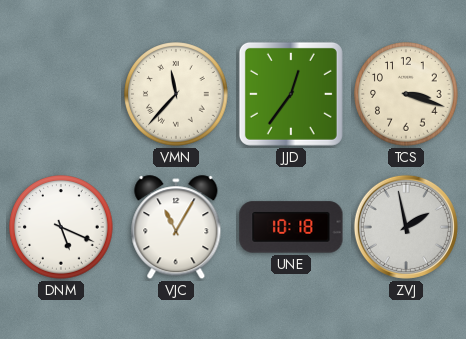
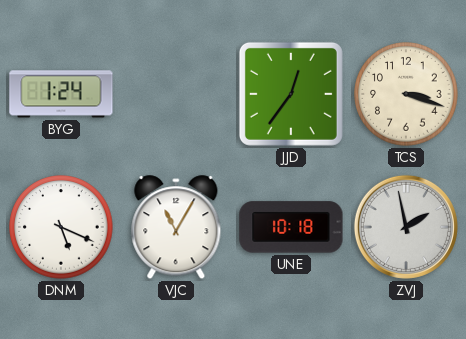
BYG: none -> 1:24
VMN: 11:37 -> none
